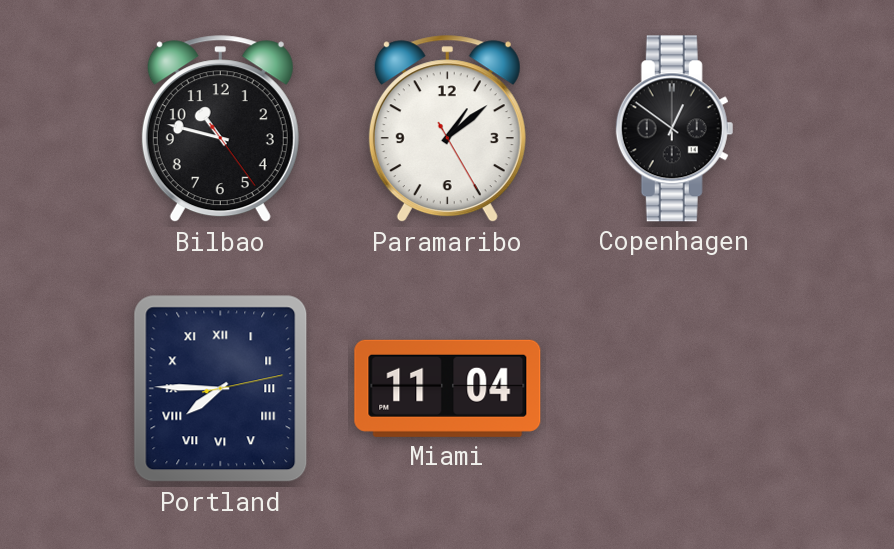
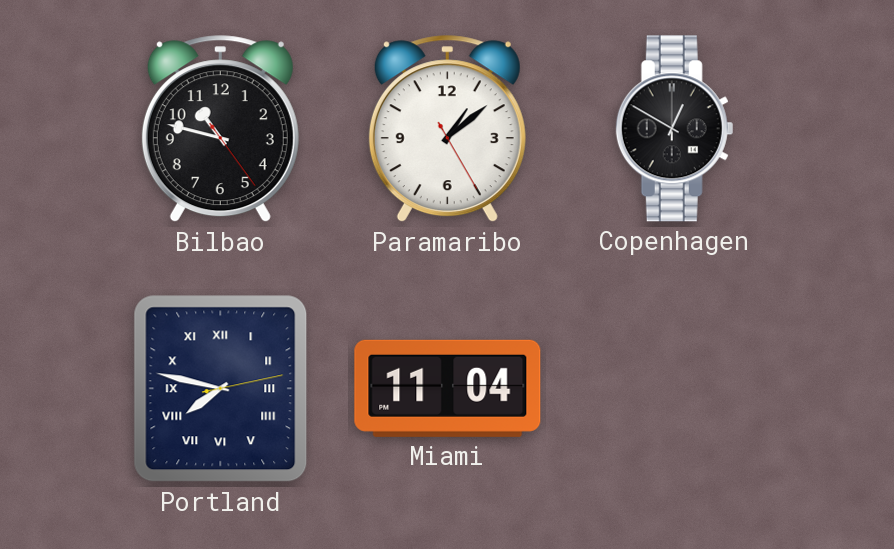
Copenhagen: 12:51 -> 12:50
Portland: 7:45 -> 7:47
